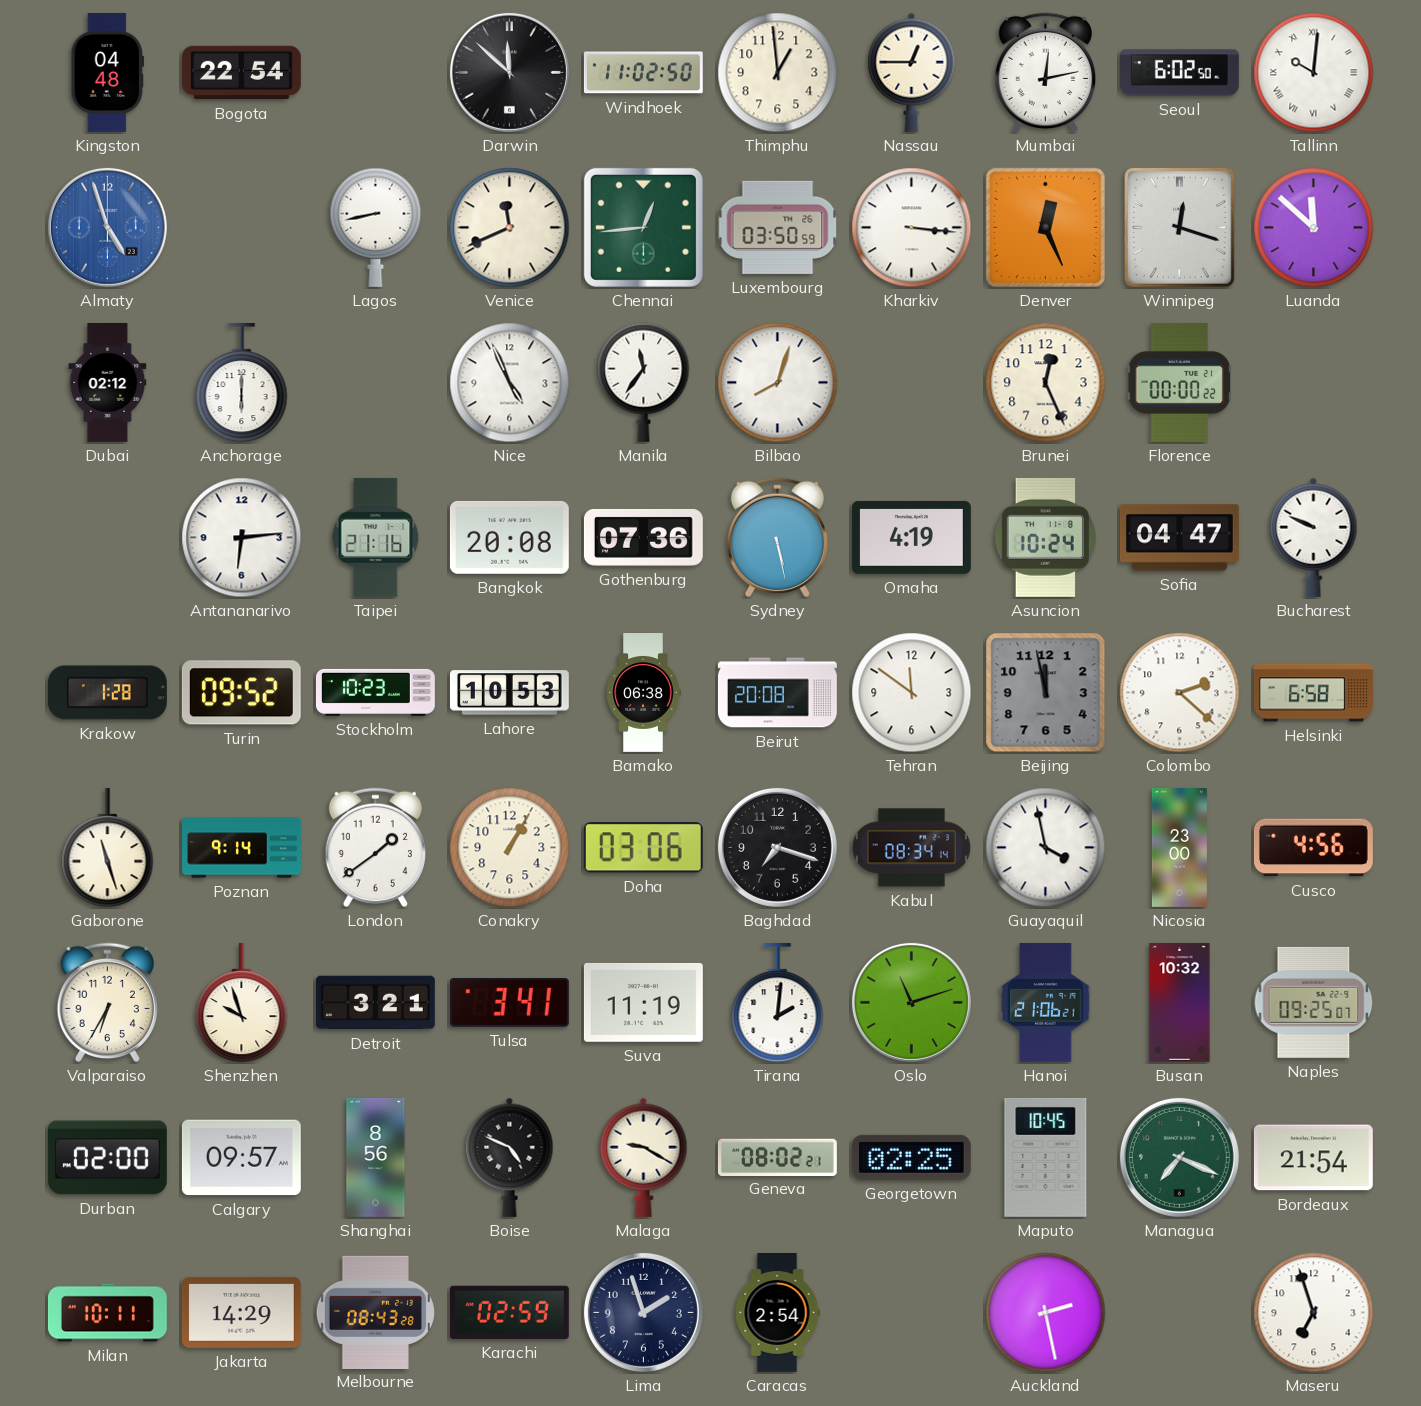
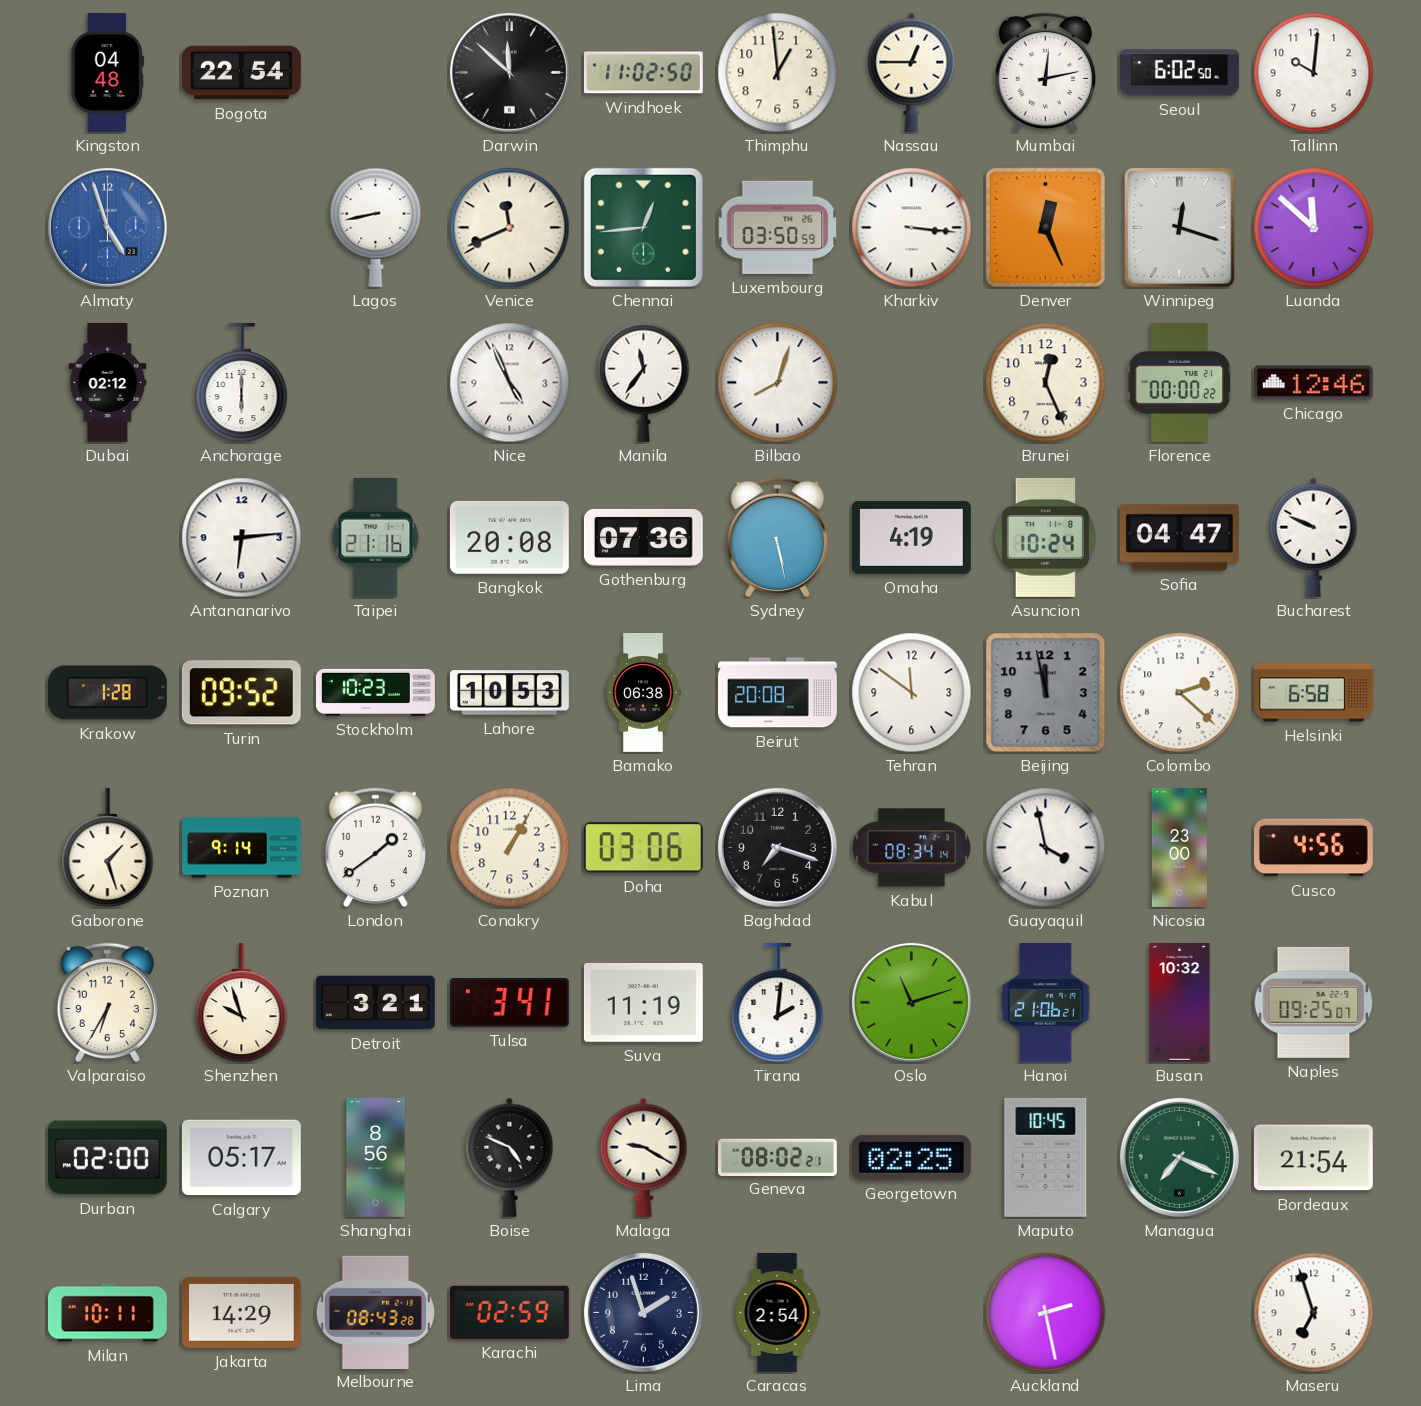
Tallinn numerals: Roman -> Arabic
Chicago: none -> 12:46
Gaborone: 11:27 -> 1:27
Calgary: 09:57 -> 05:17
